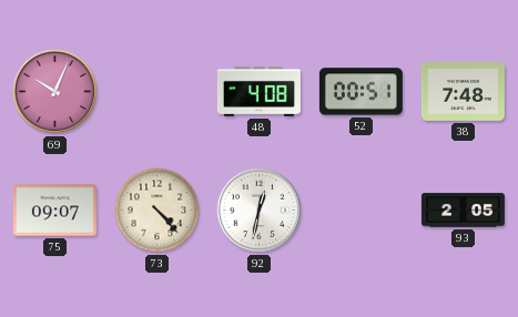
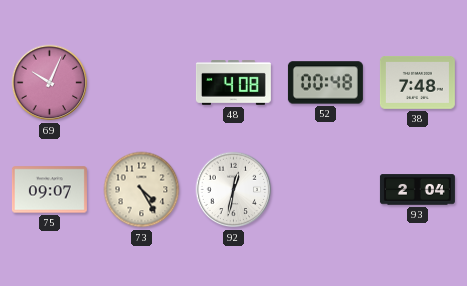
52: 00:51 -> 00:48
73: 4:23 -> 4:25
93: 2:05 -> 2:04
